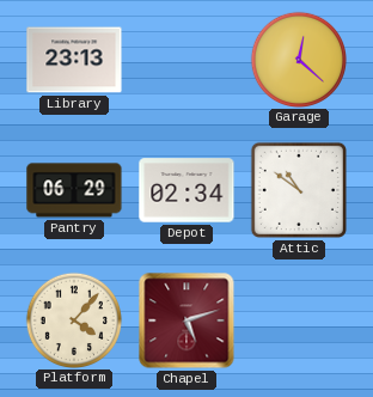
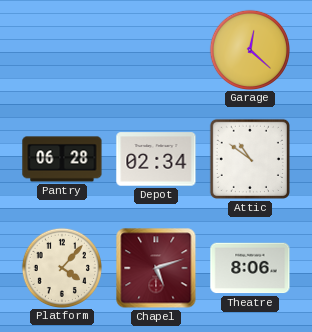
Library: 23:13 -> none
Pantry: 06:29 -> 06:28
Theatre: none -> 8:06
